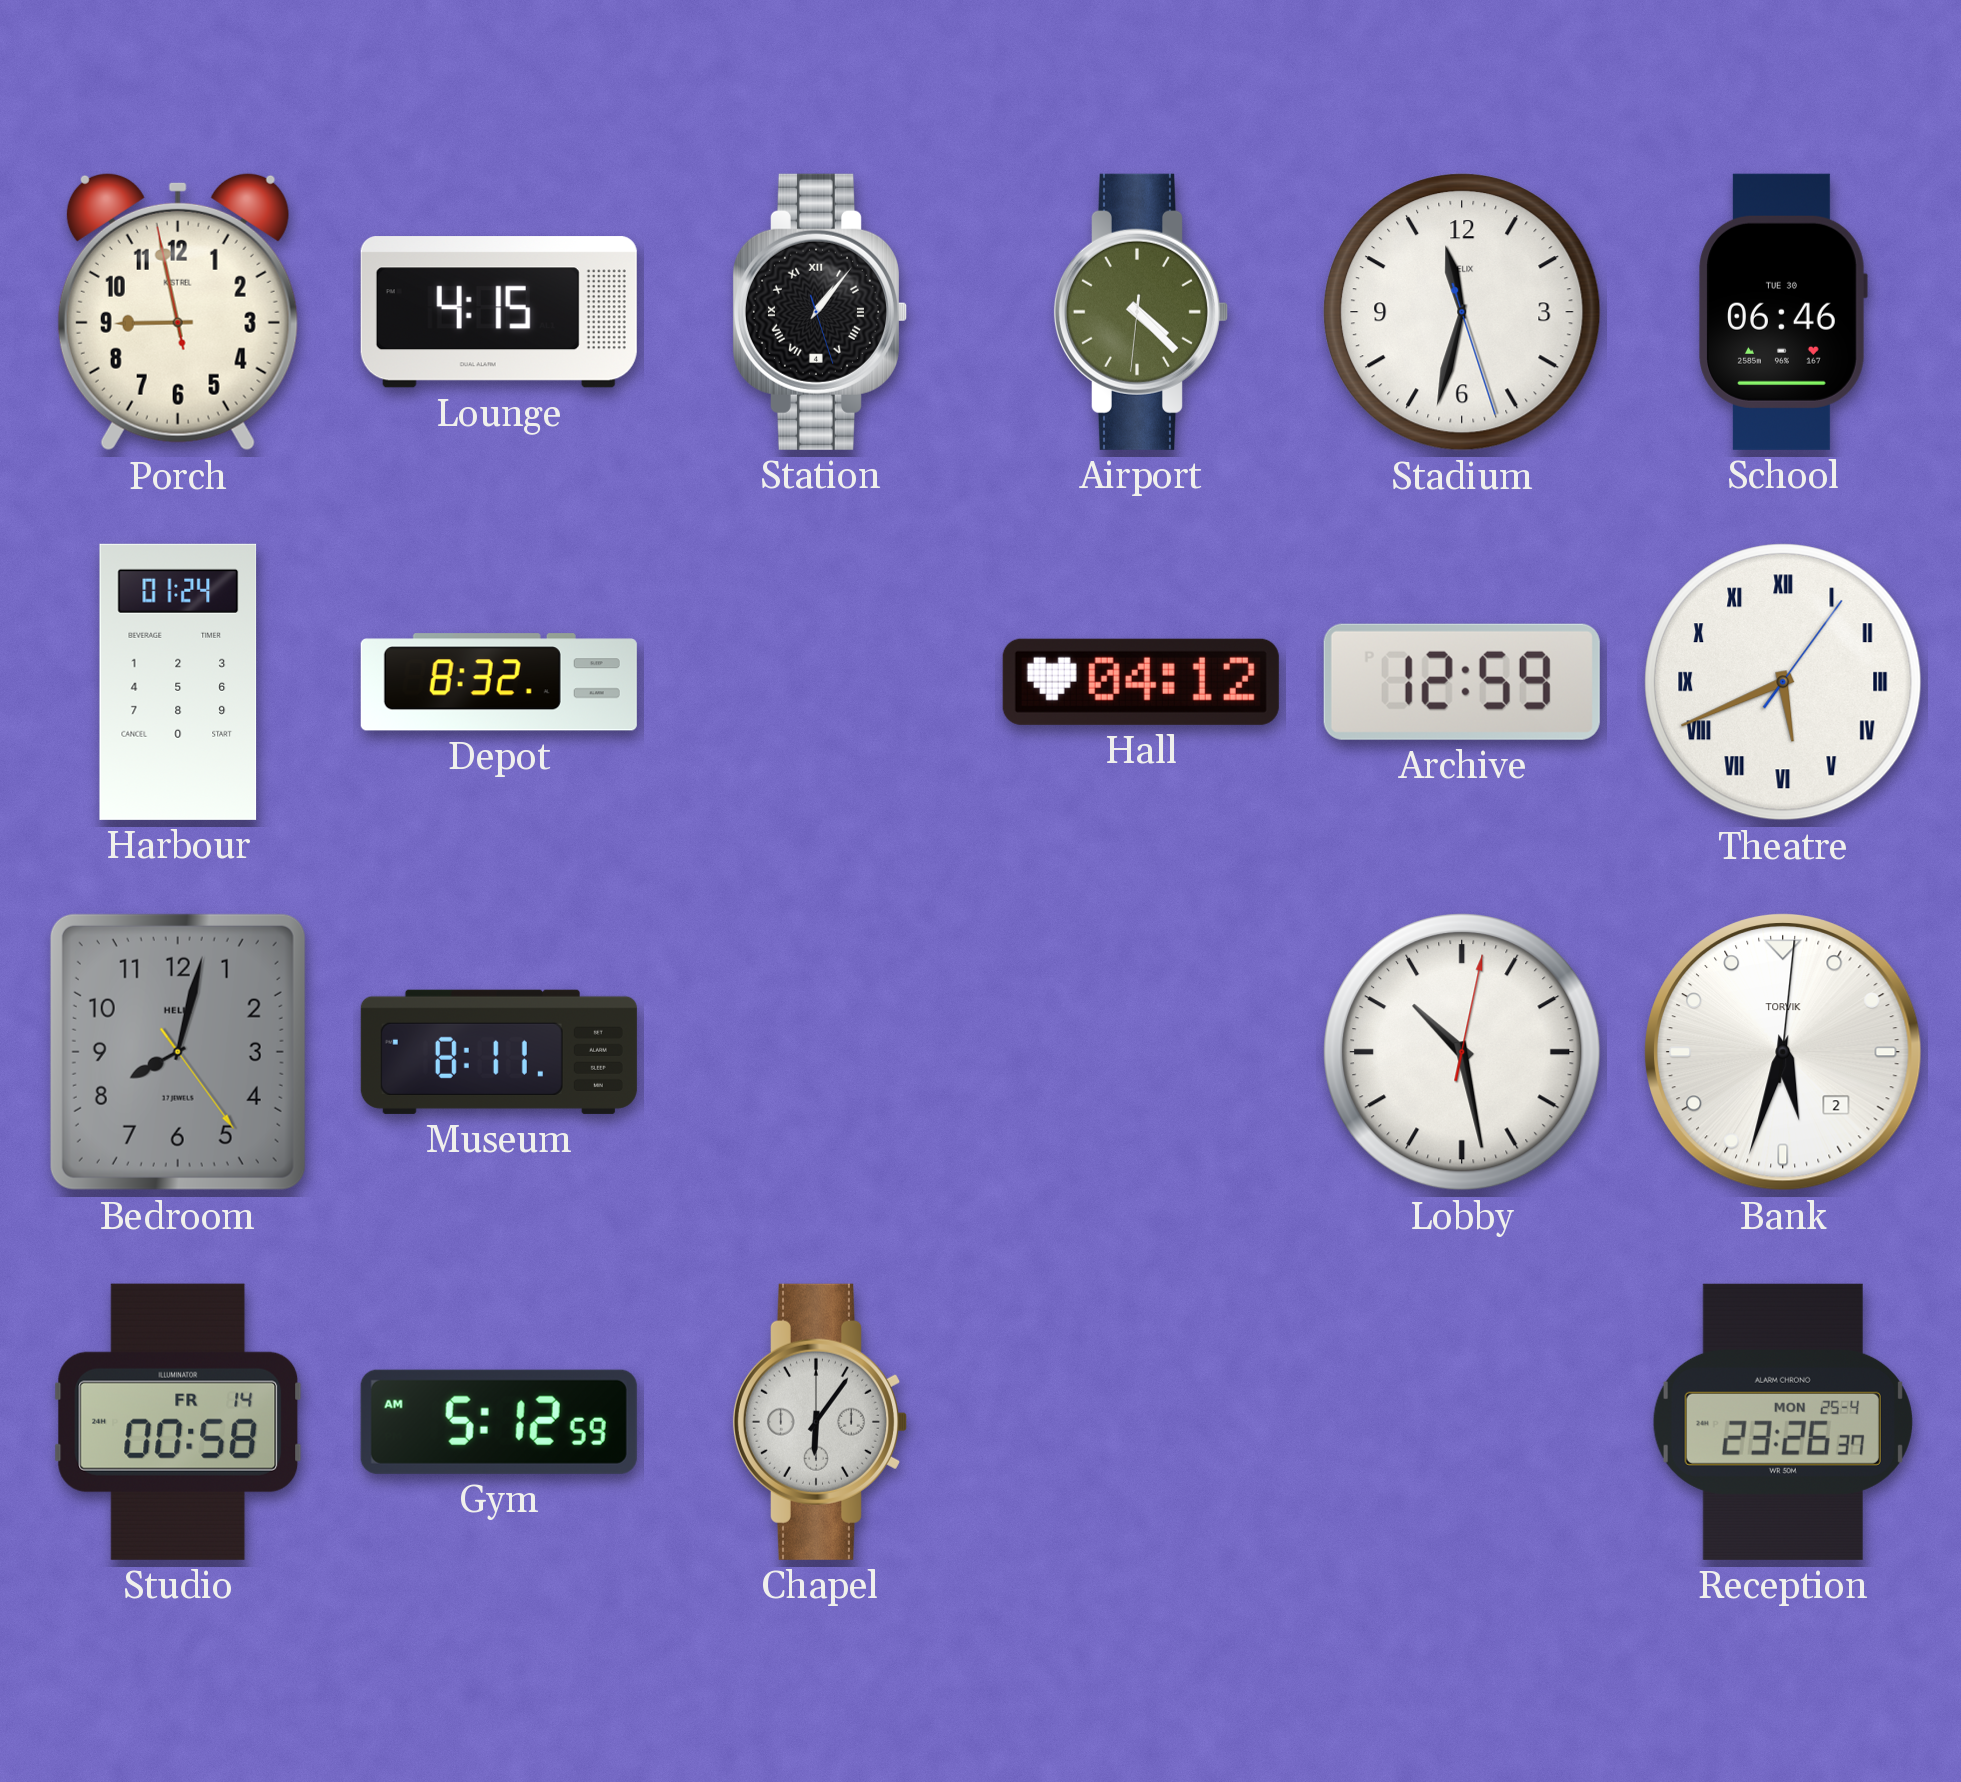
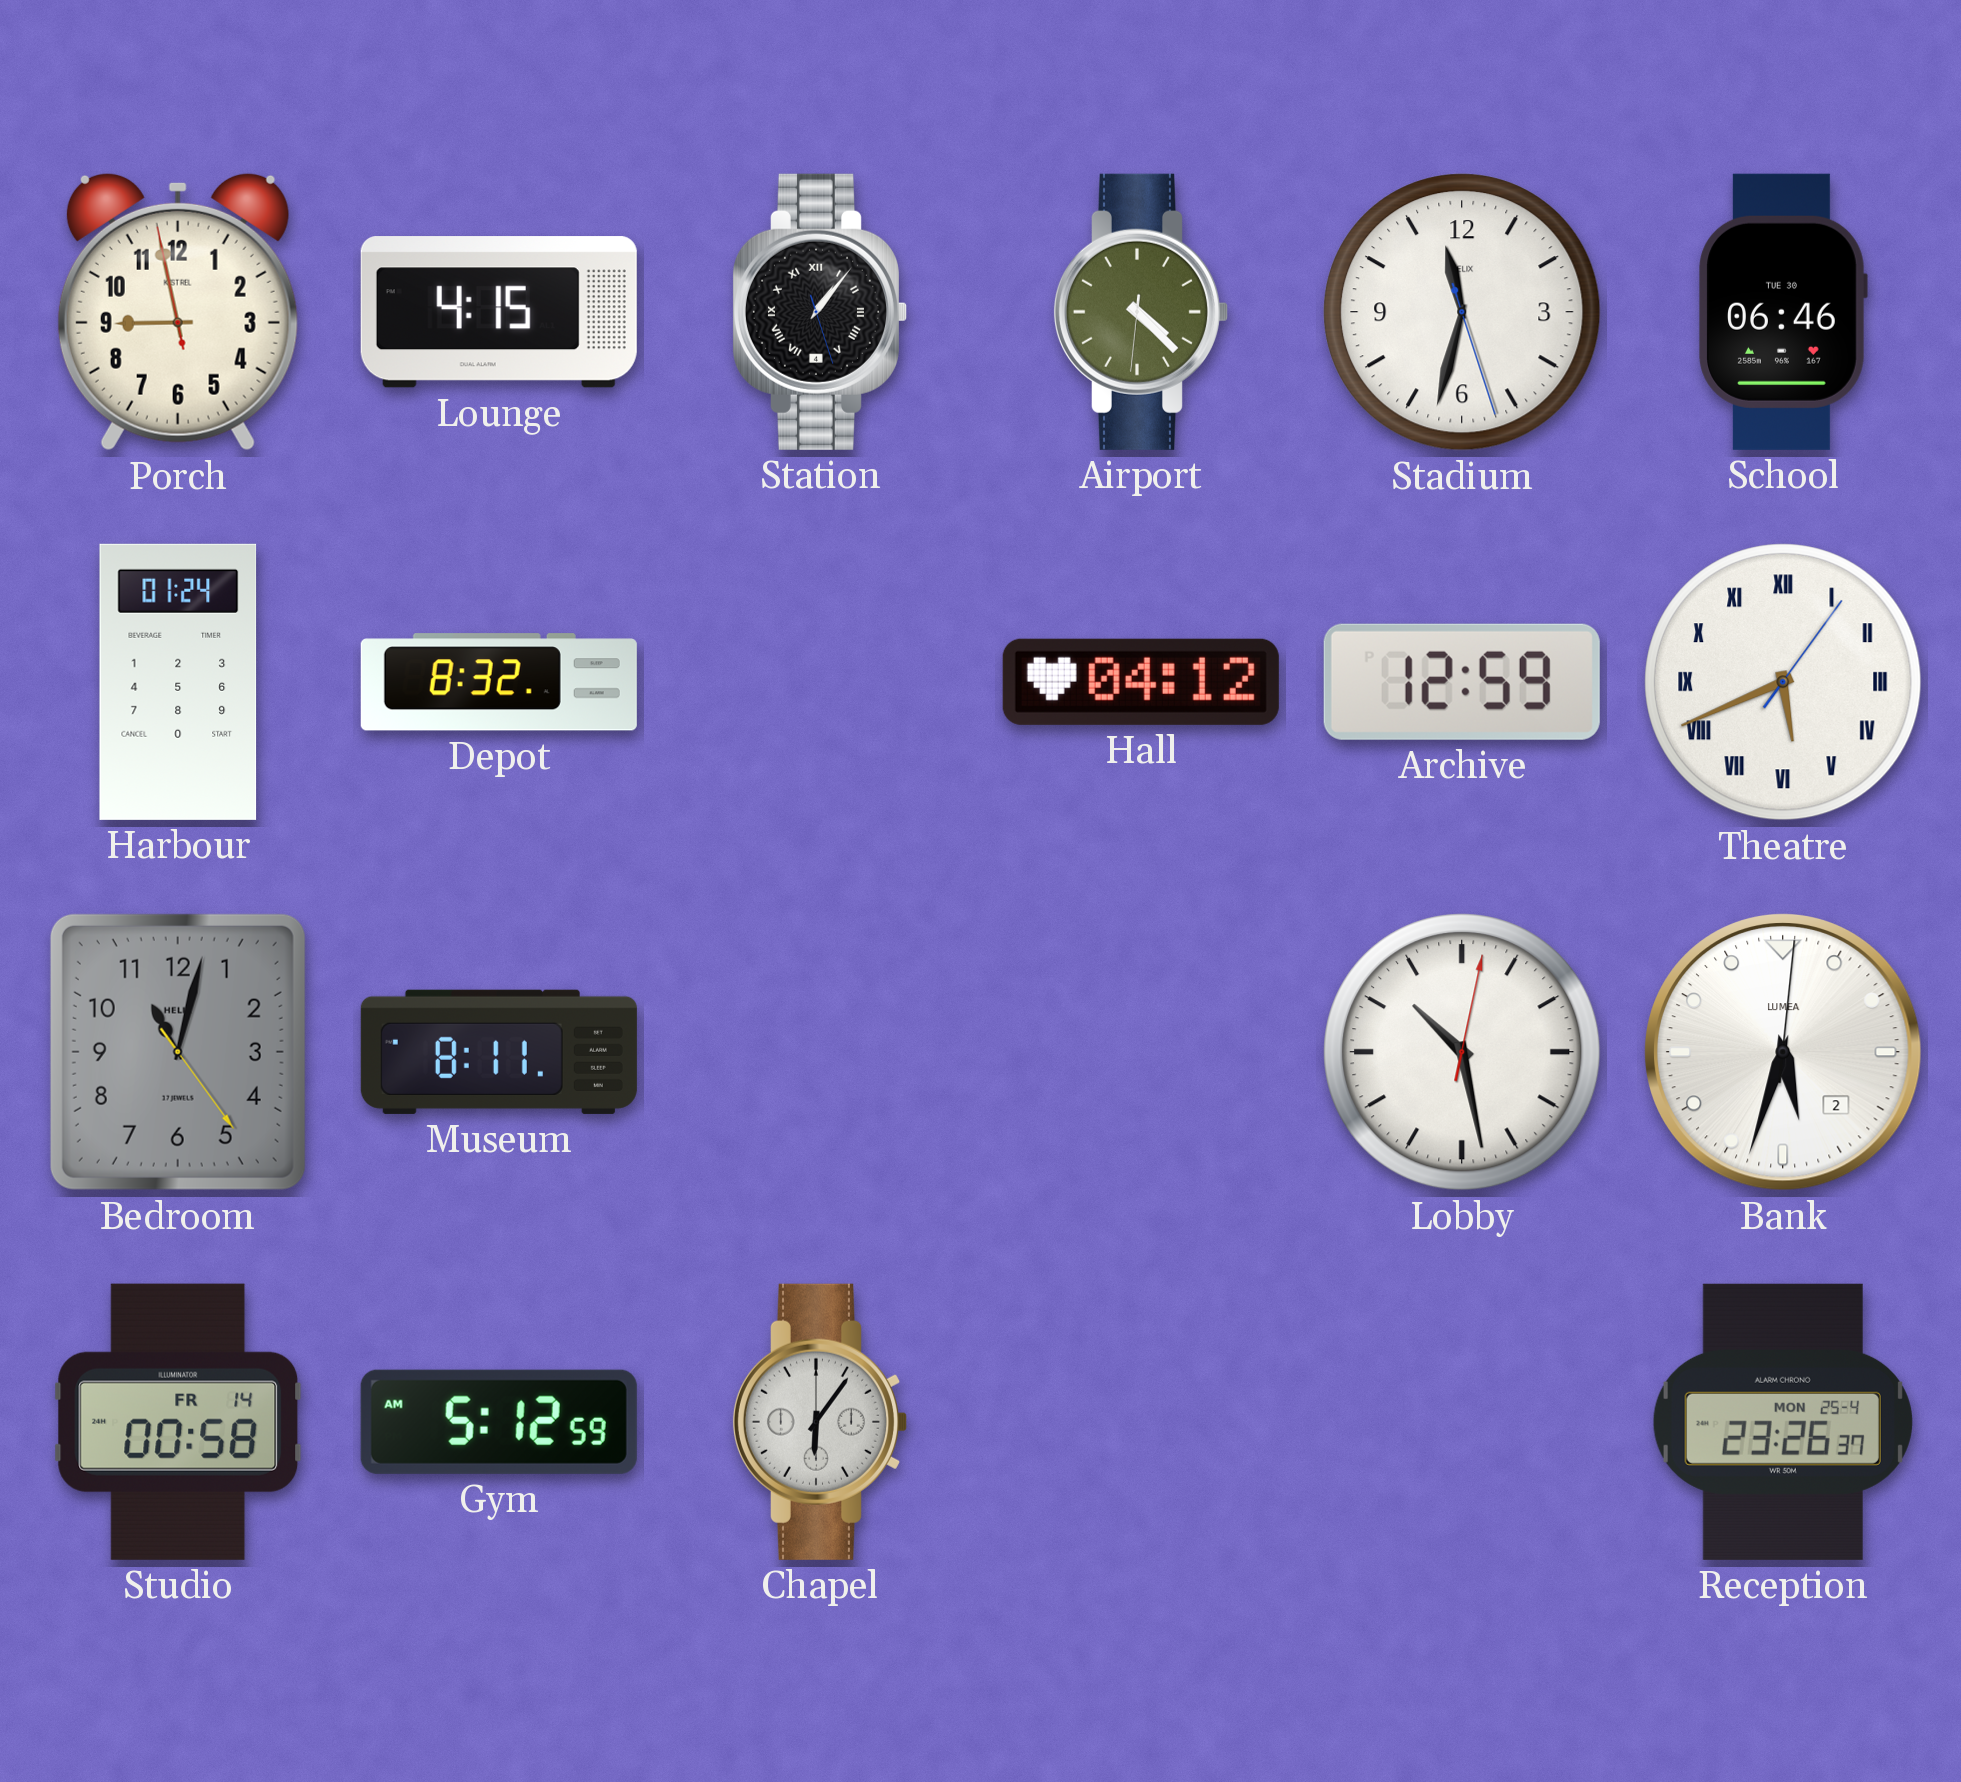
Bedroom: 8:02 -> 11:02
Bank brand: TORVIK -> LUMEA
